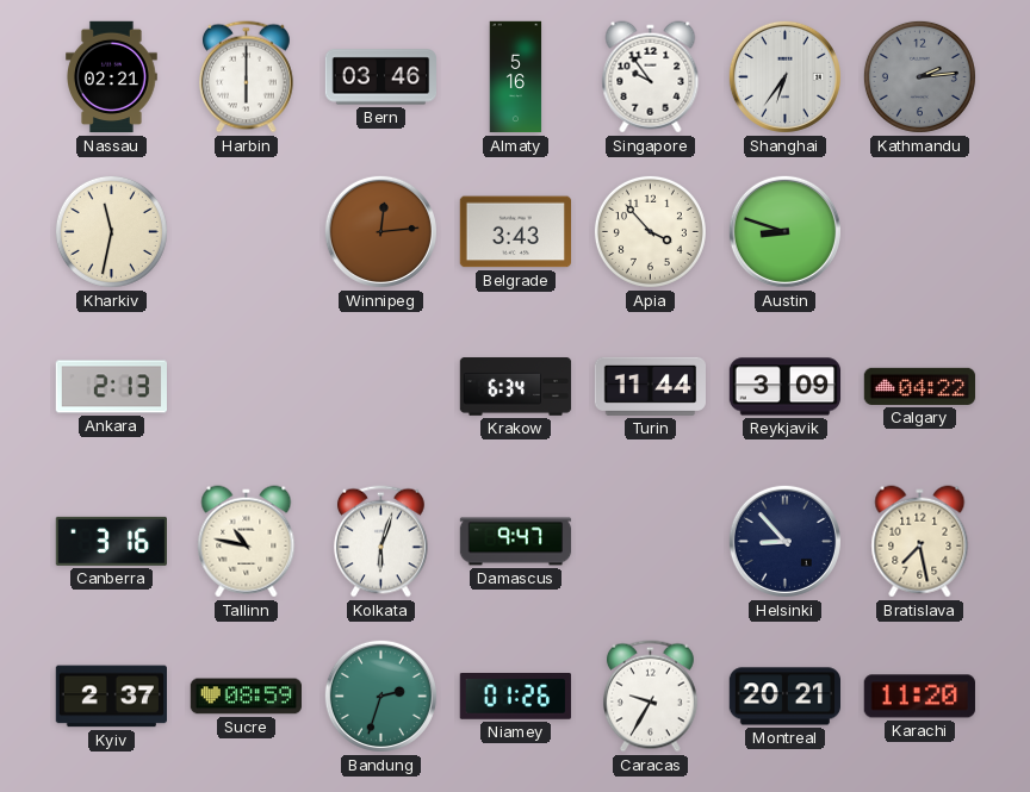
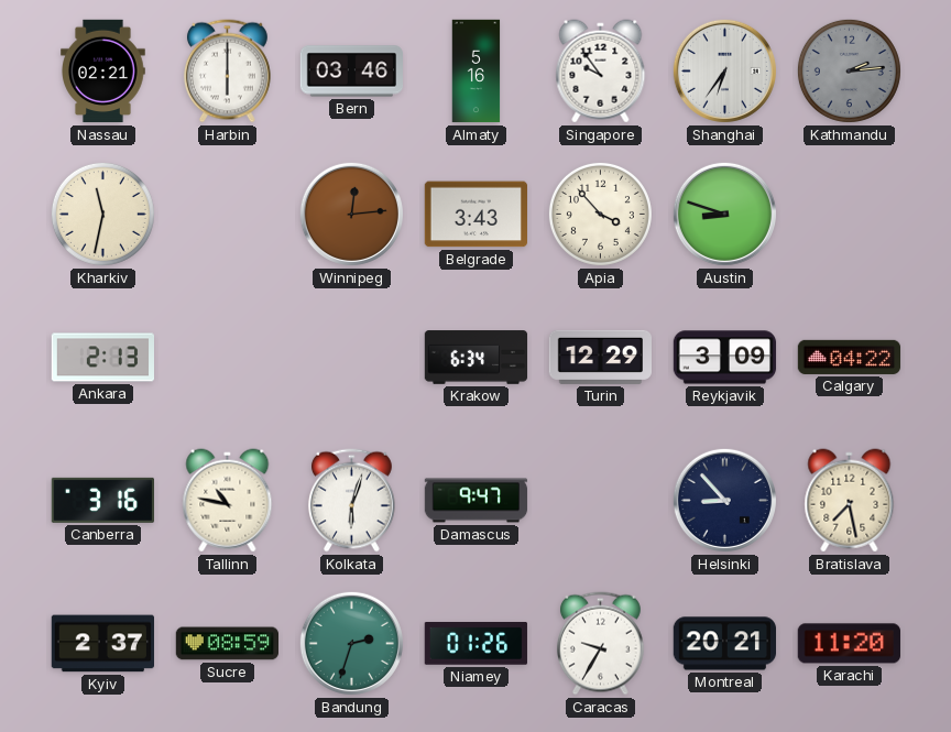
Turin: 11:44 -> 12:29
